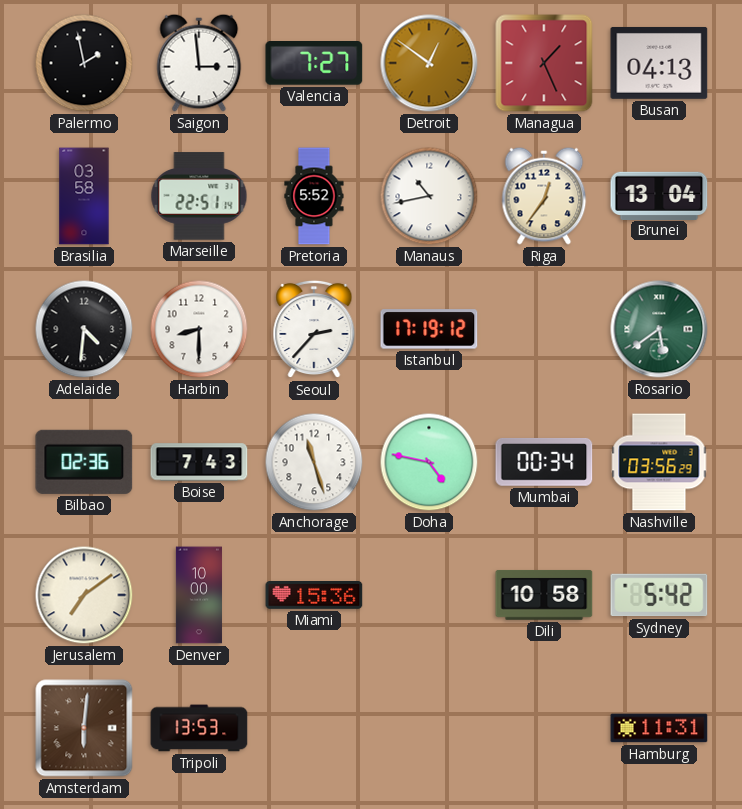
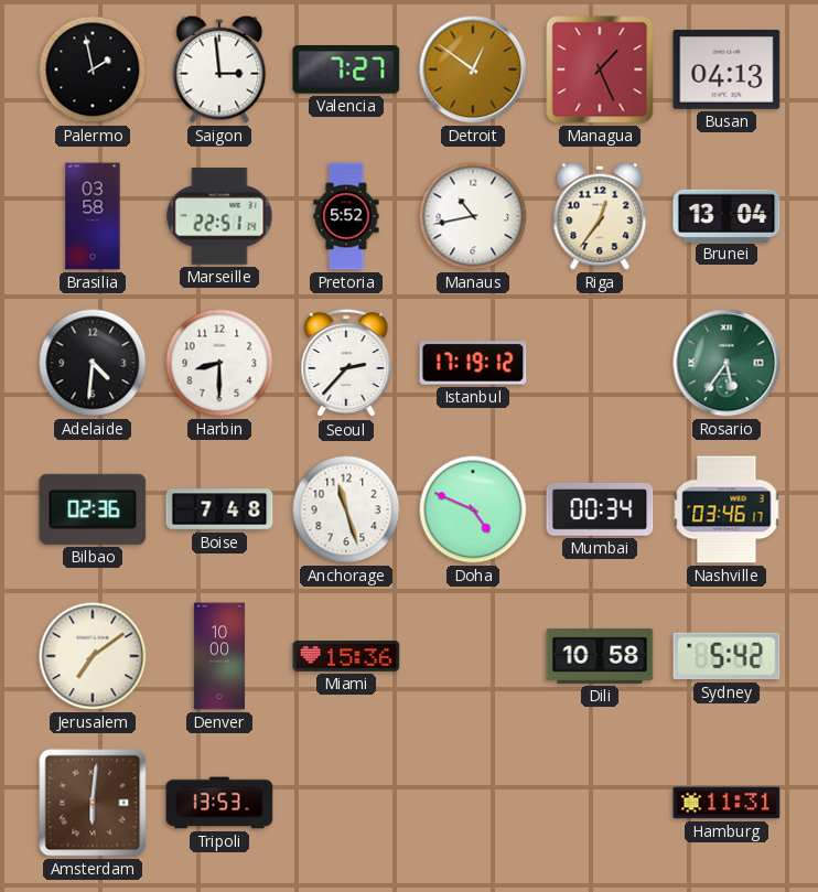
Rosario: 5:39 -> 5:36
Boise: 7:43 -> 7:48
Doha: 4:47 -> 4:49
Nashville: 03:56 -> 03:46
